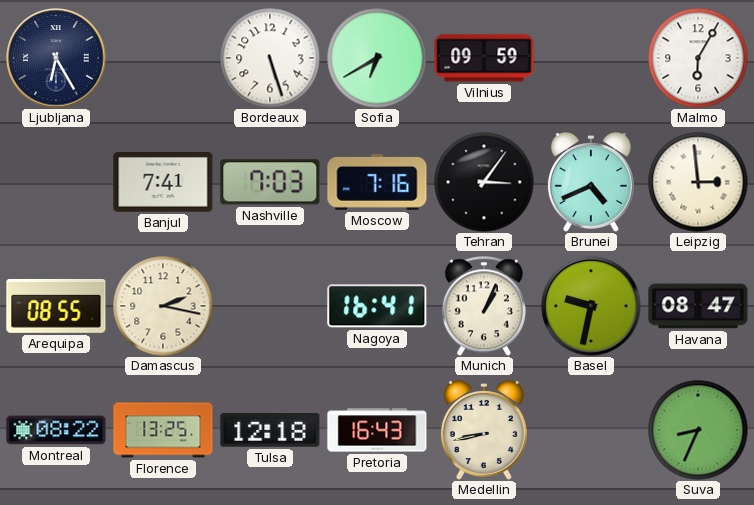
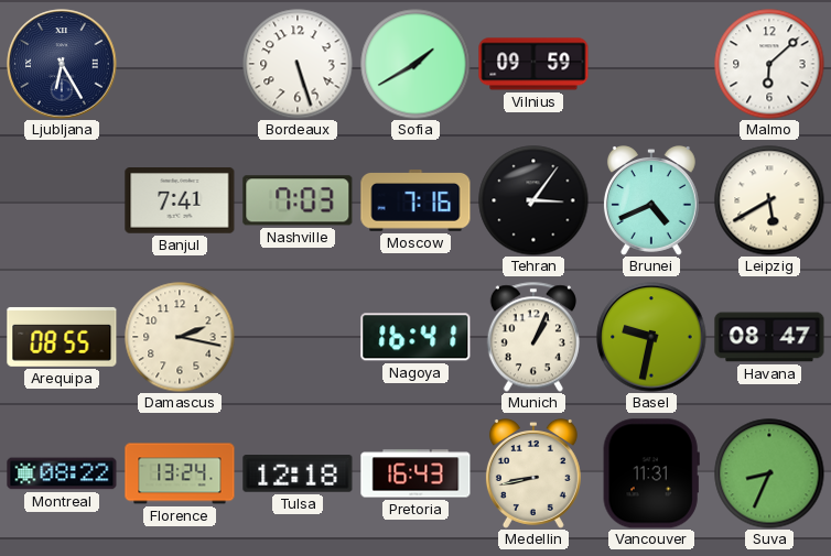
Sofia: 6:40 -> 1:40
Malmo: 6:05 -> 6:08
Leipzig: 2:59 -> 5:40
Florence: 13:25 -> 13:24
Vancouver: none -> 11:31
